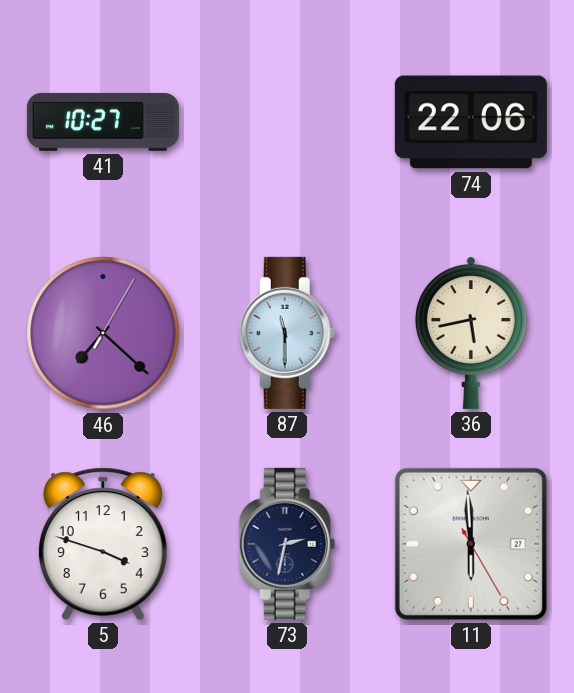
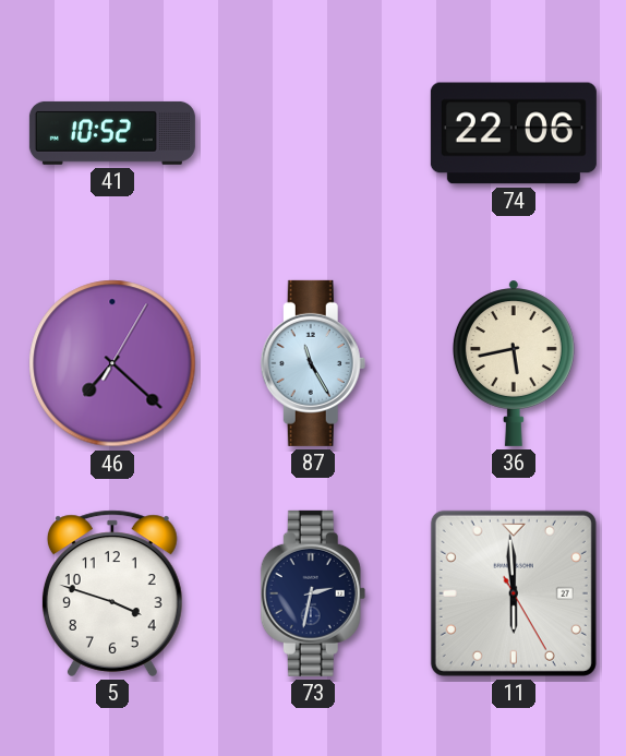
41: 10:27 -> 10:52
87: 11:30 -> 11:25
